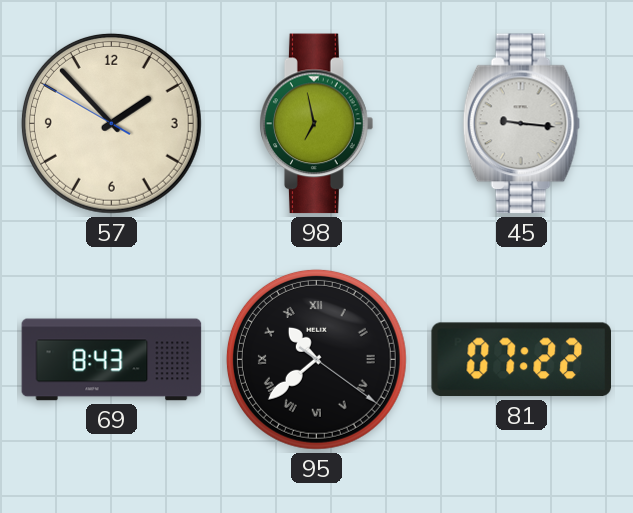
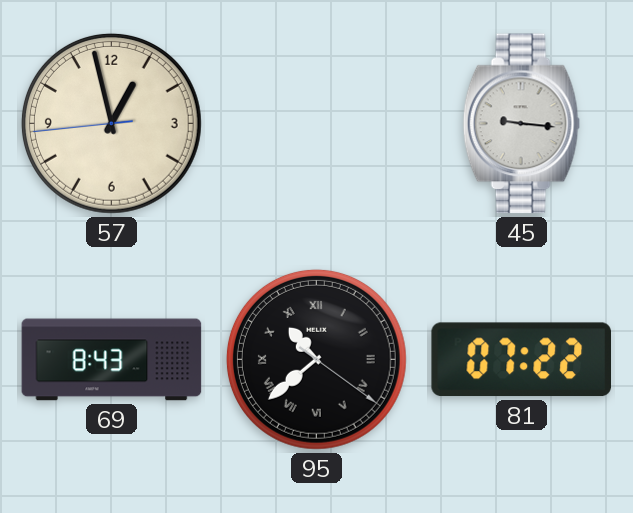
57: 1:52 -> 12:57
98: 6:58 -> none
